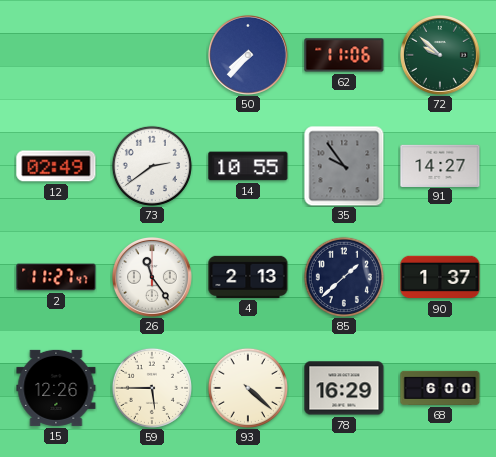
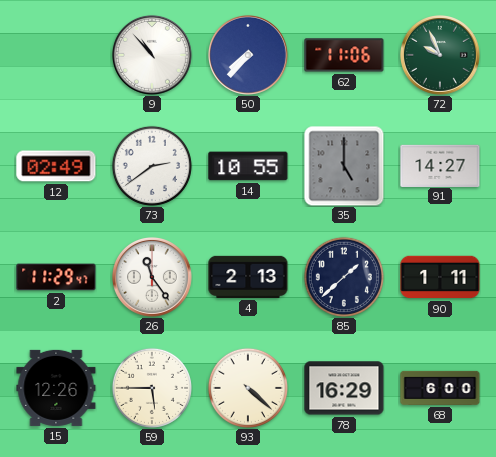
9: none -> 10:53
72: 9:52 -> 9:56
35: 9:54 -> 5:00
2: 11:27 -> 11:29
90: 1:37 -> 1:11
